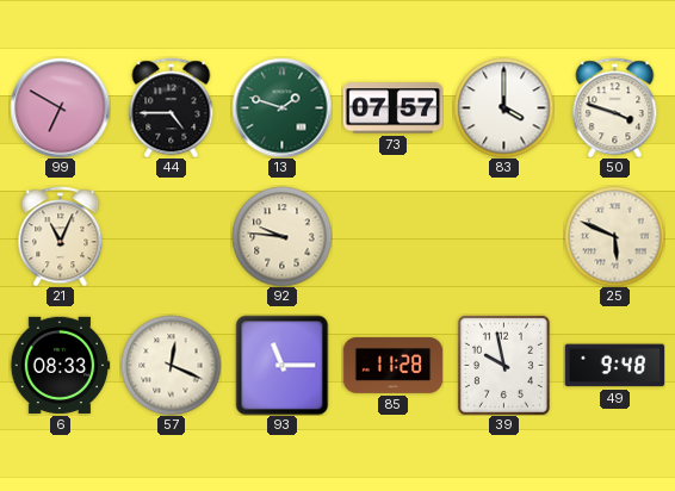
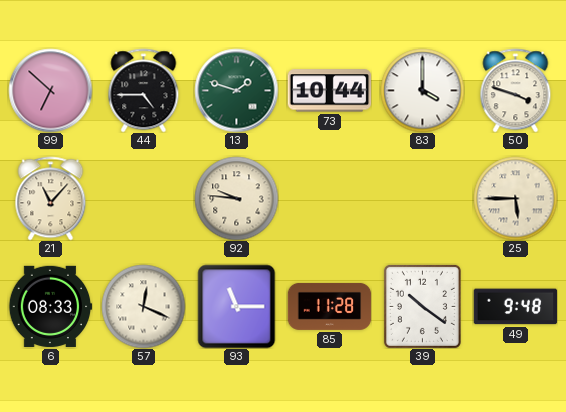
99: 6:50 -> 6:52
73: 07:57 -> 10:44
21: 11:04 -> 11:07
25: 5:49 -> 5:45
39: 9:58 -> 10:21
